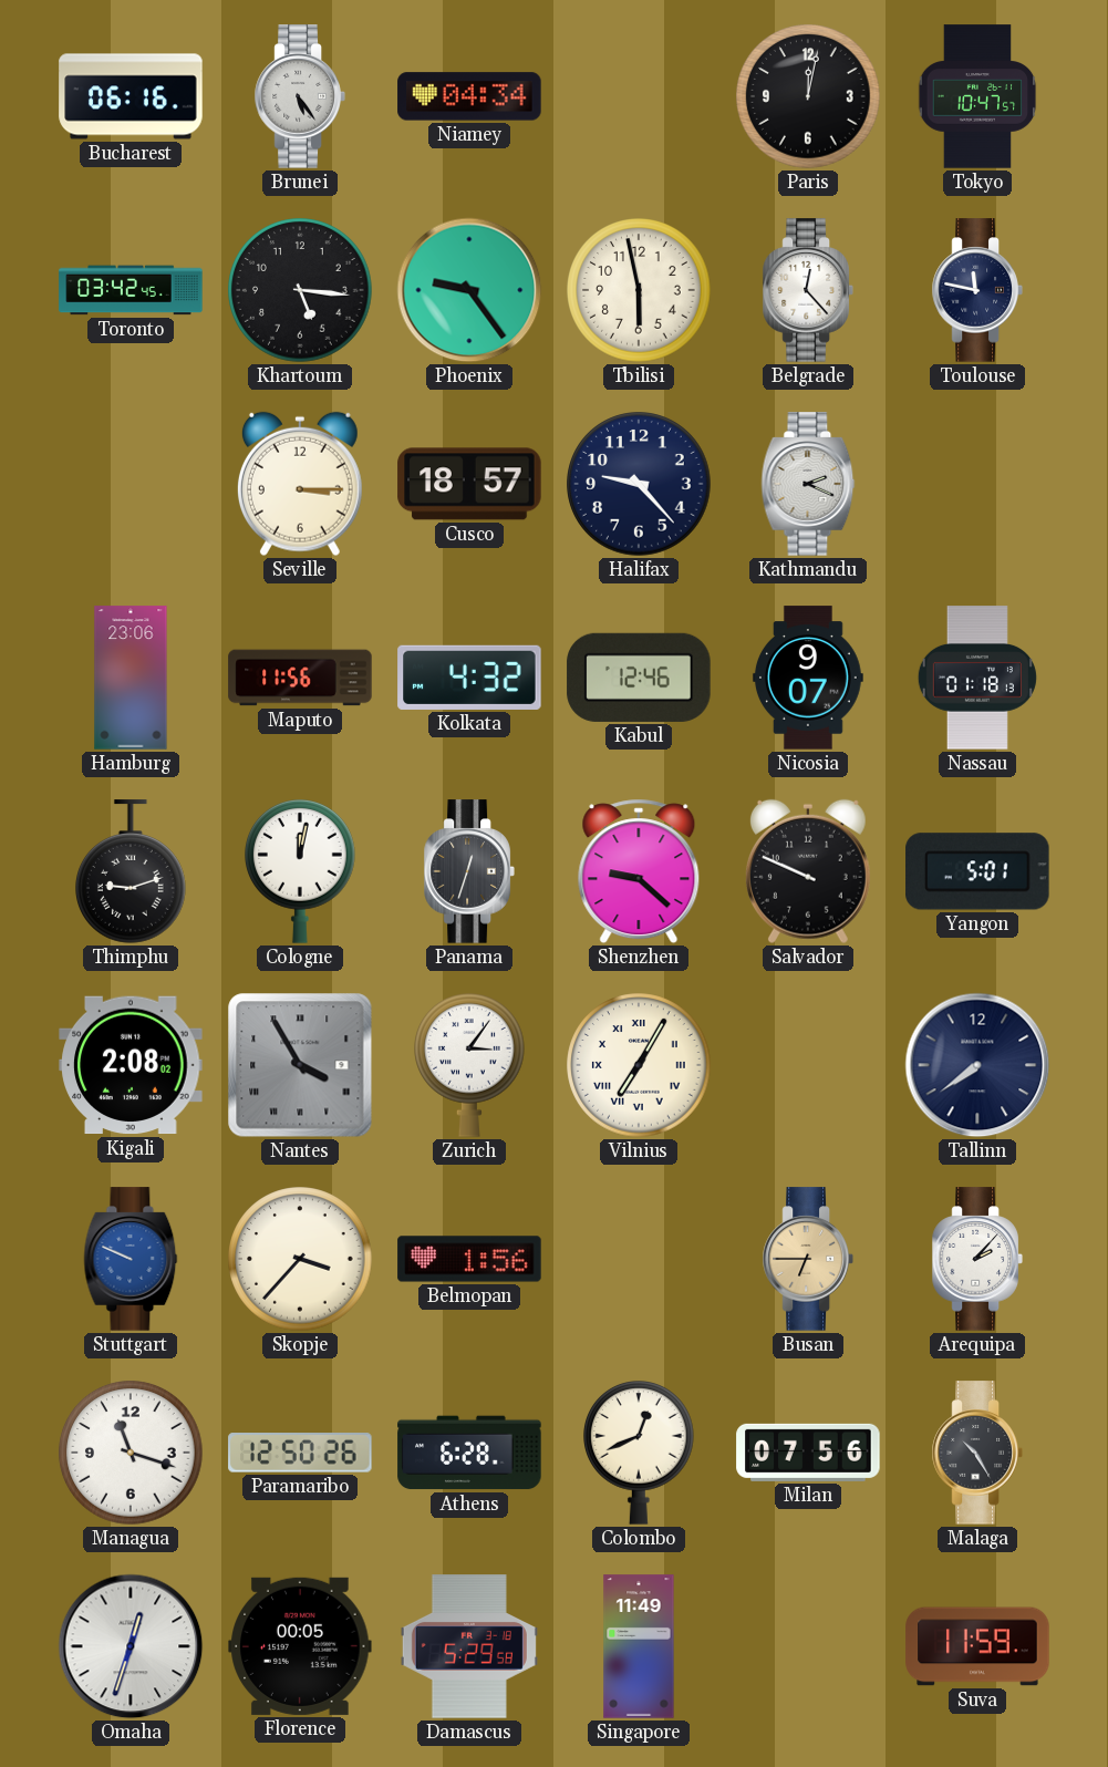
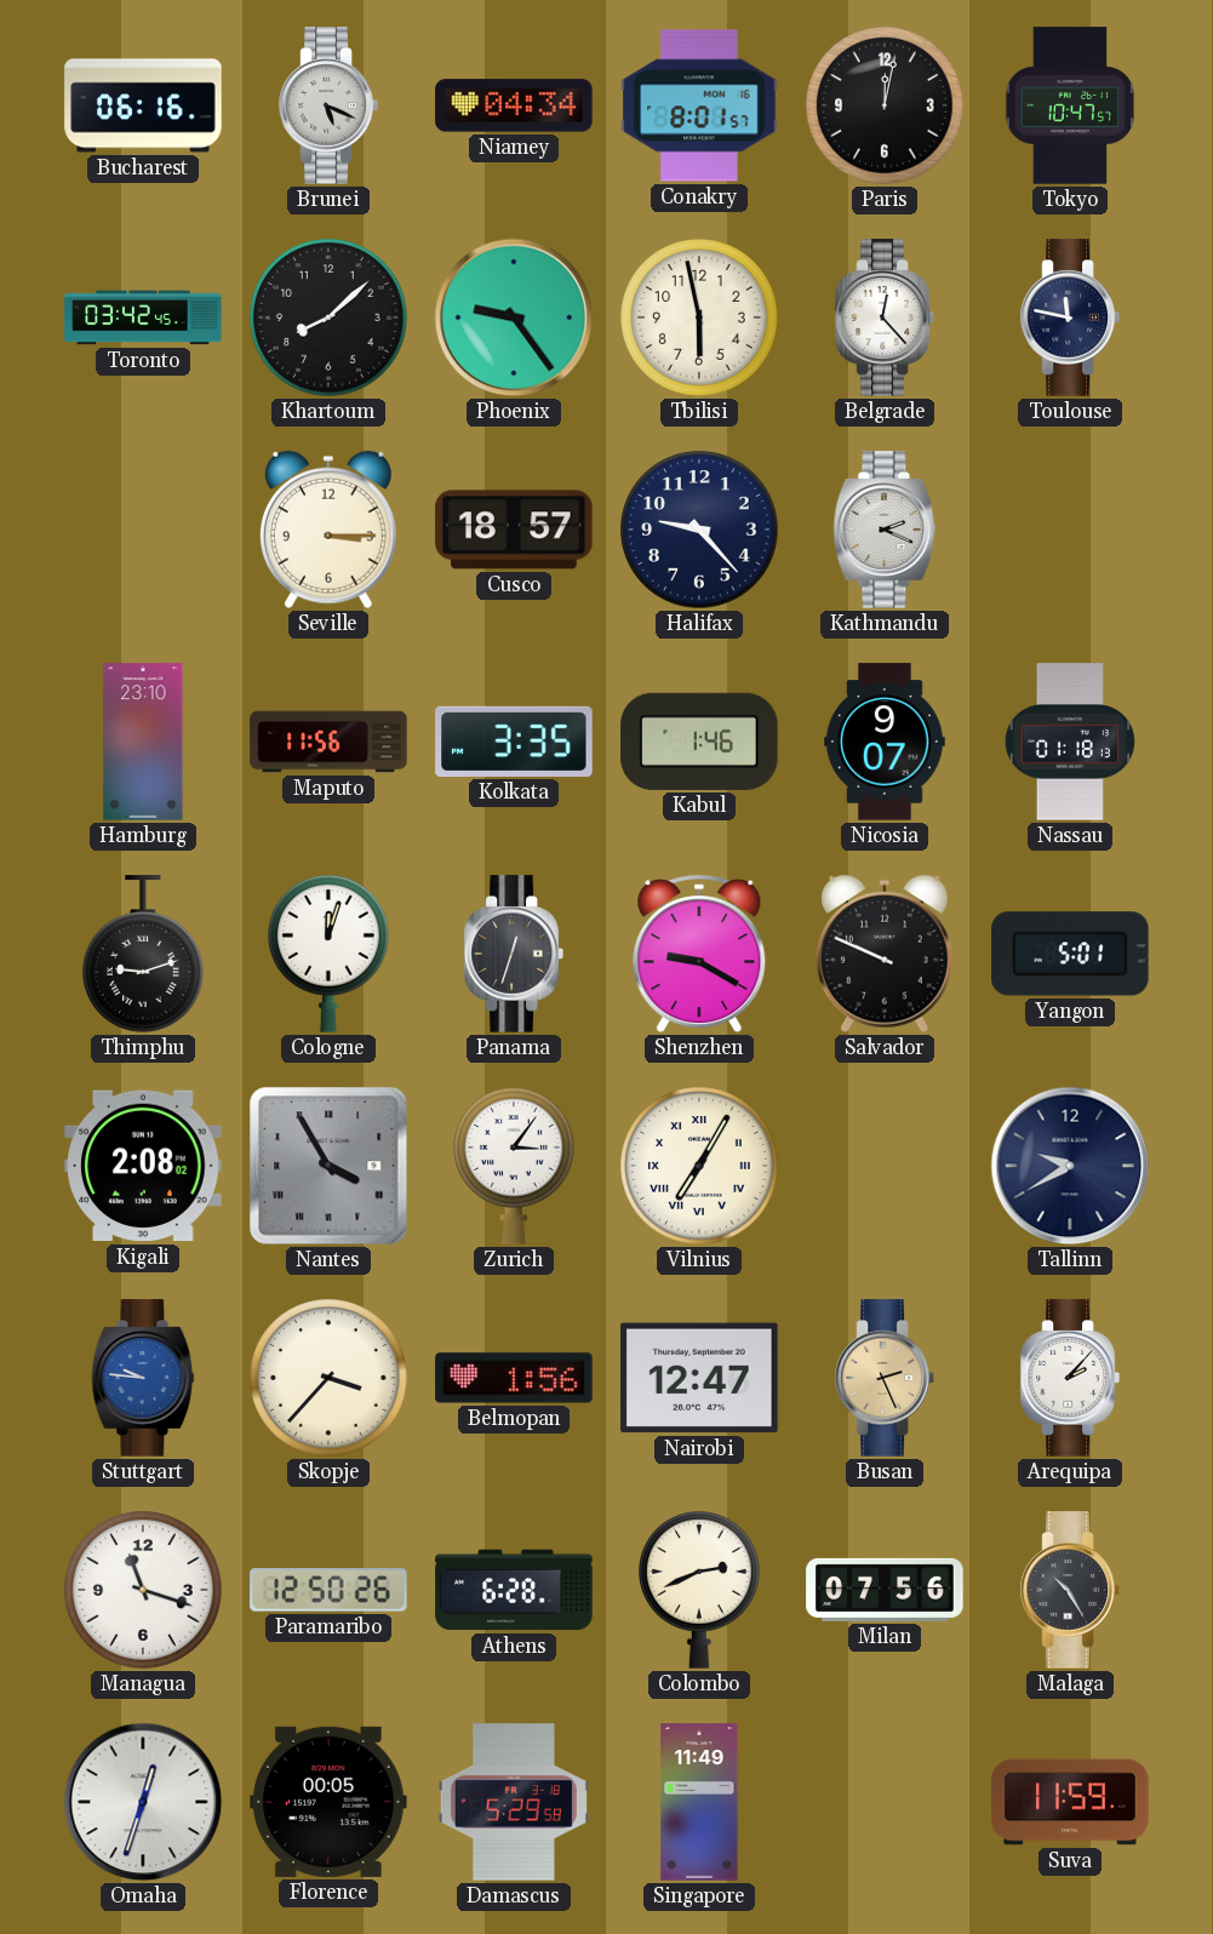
Brunei: 5:24 -> 5:19
Conakry: none -> 8:01
Khartoum: 5:16 -> 8:08
Hamburg: 23:06 -> 23:10
Kolkata: 4:32 -> 3:35
Kabul: 12:46 -> 1:46
Cologne: 12:02 -> 12:03
Shenzhen: 9:22 -> 9:20
Tallinn: 7:39 -> 9:40
Stuttgart: 9:49 -> 9:46
Nairobi: none -> 12:47
Busan: 6:45 -> 2:26
Colombo: 12:41 -> 2:41
